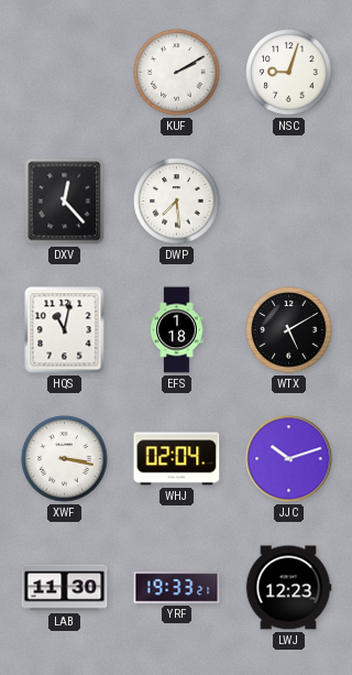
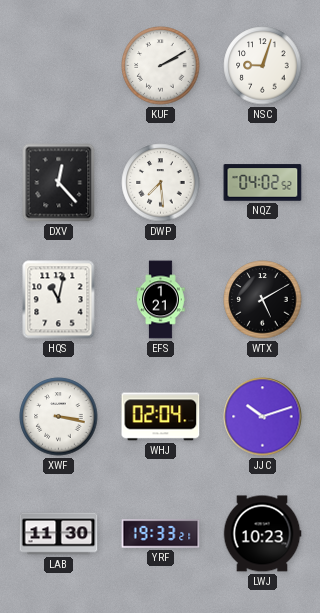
NQZ: none -> 04:02
EFS: 1:18 -> 1:21
LWJ: 12:23 -> 10:23
